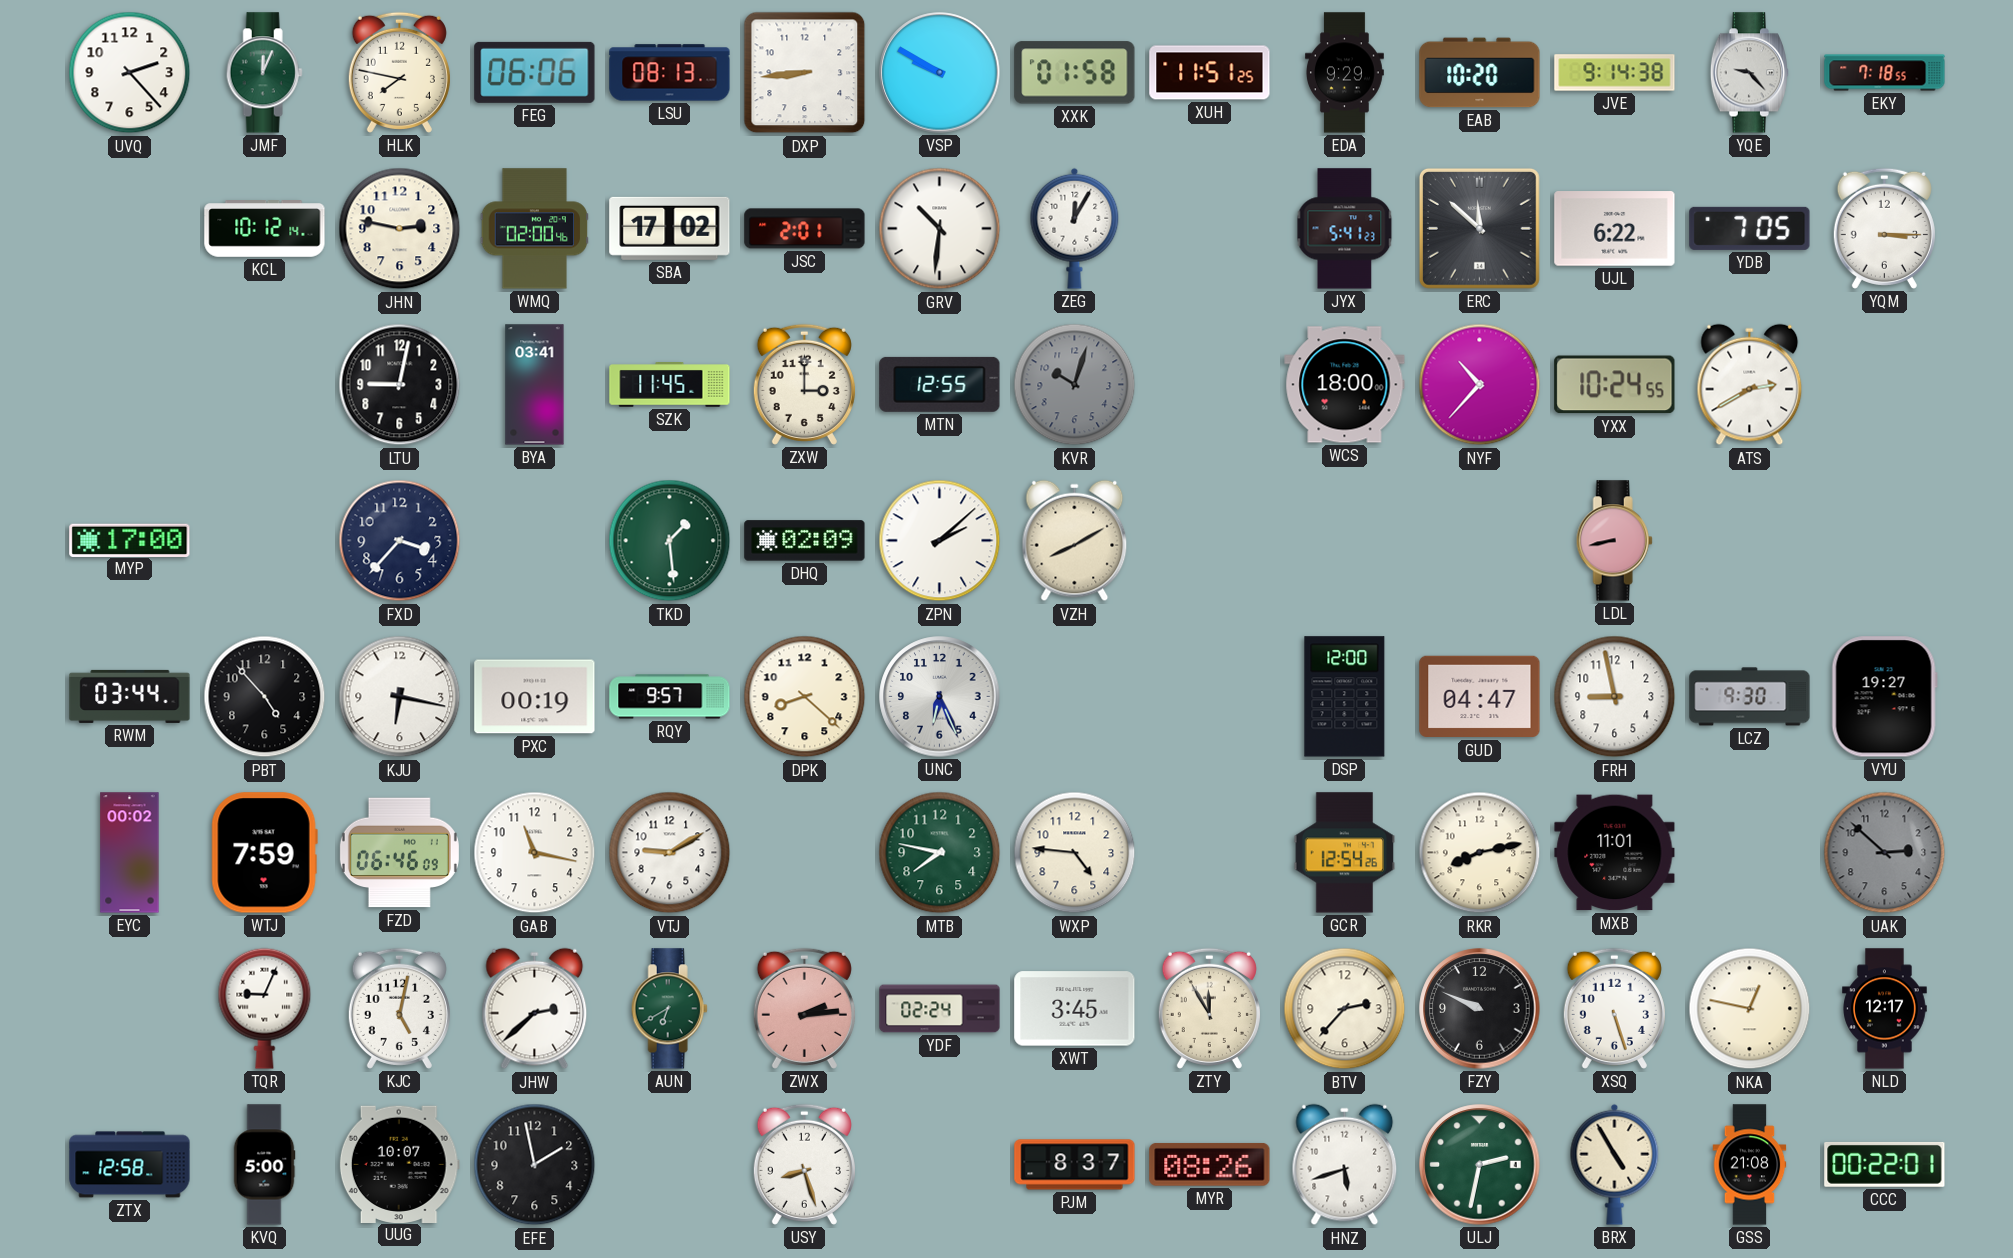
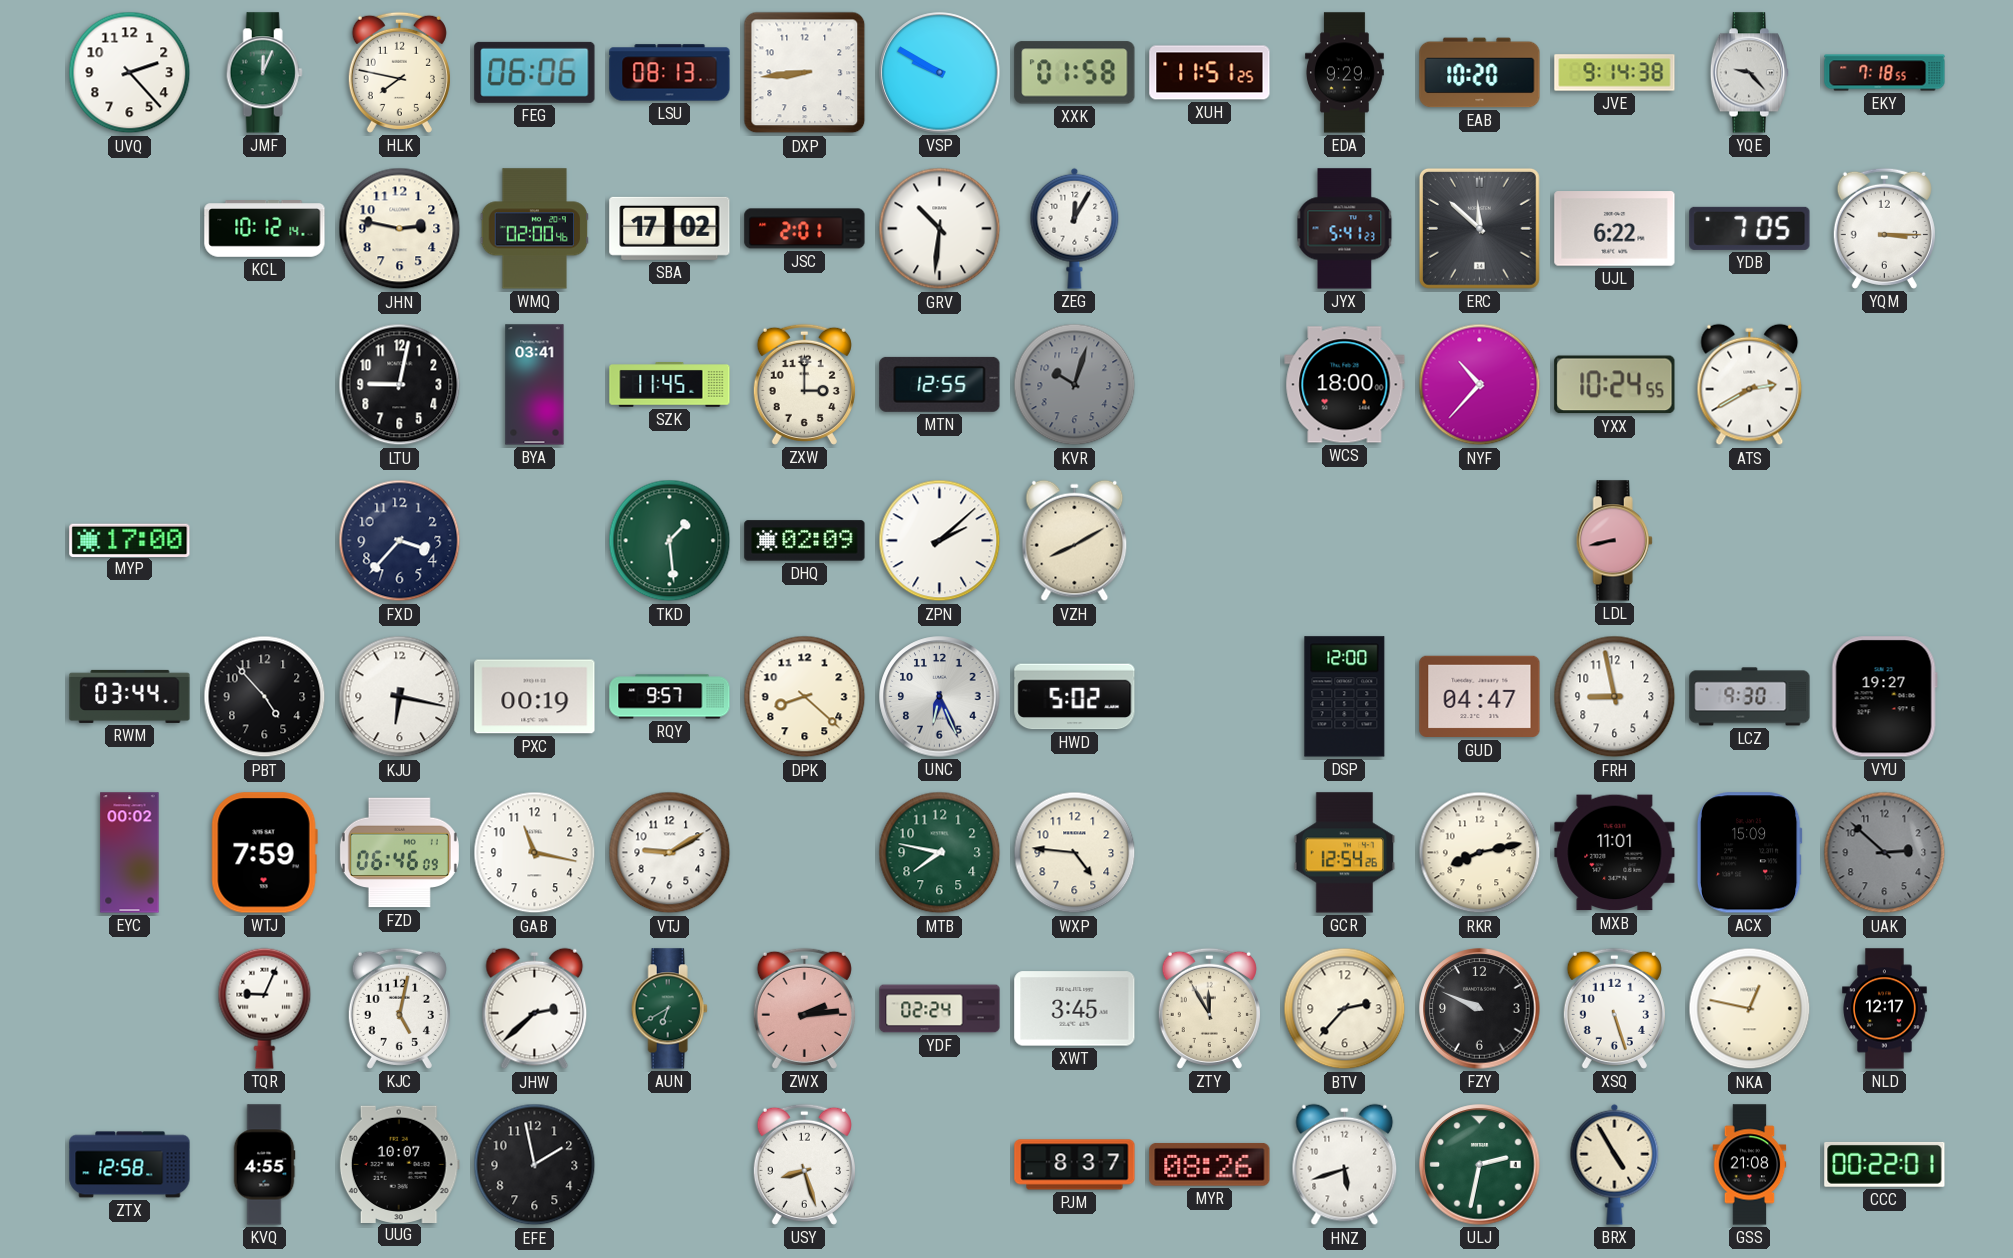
HWD: none -> 5:02
ACX: none -> 15:09
KVQ: 5:00 -> 4:55
